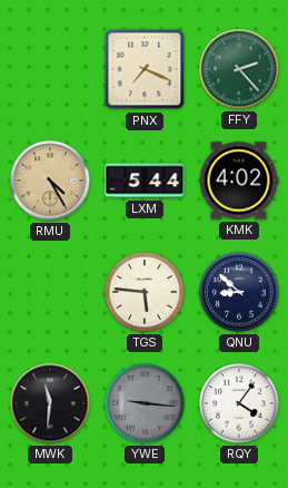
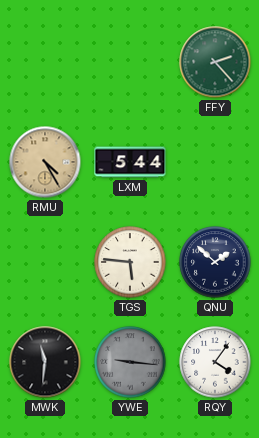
PNX: 7:19 -> none
KMK: 4:02 -> none
QNU: 8:52 -> 1:52
